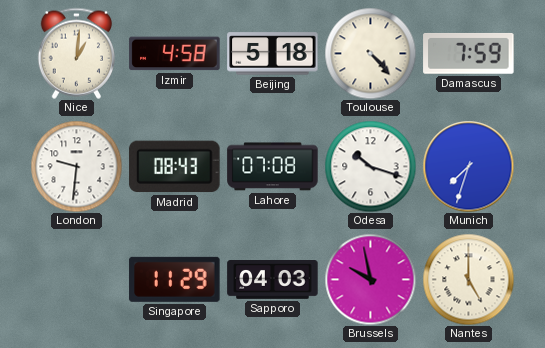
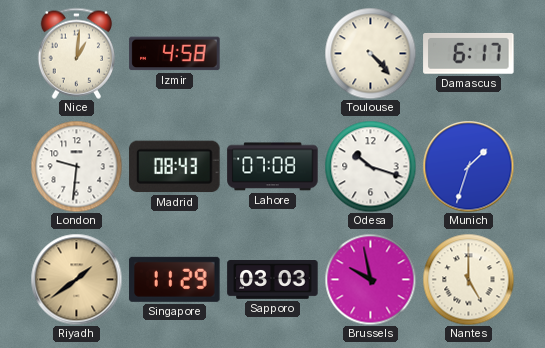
Beijing: 5:18 -> none
Damascus: 7:59 -> 6:17
Munich: 7:33 -> 1:33
Riyadh: none -> 1:39
Sapporo: 04:03 -> 03:03
